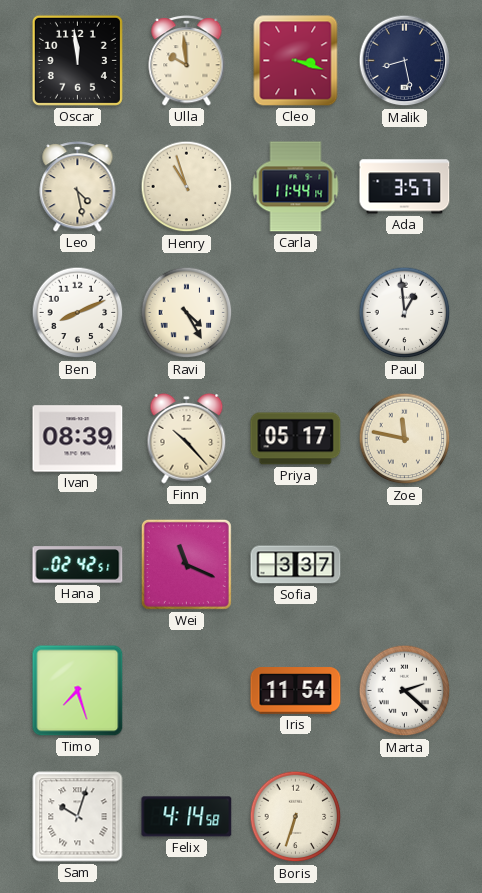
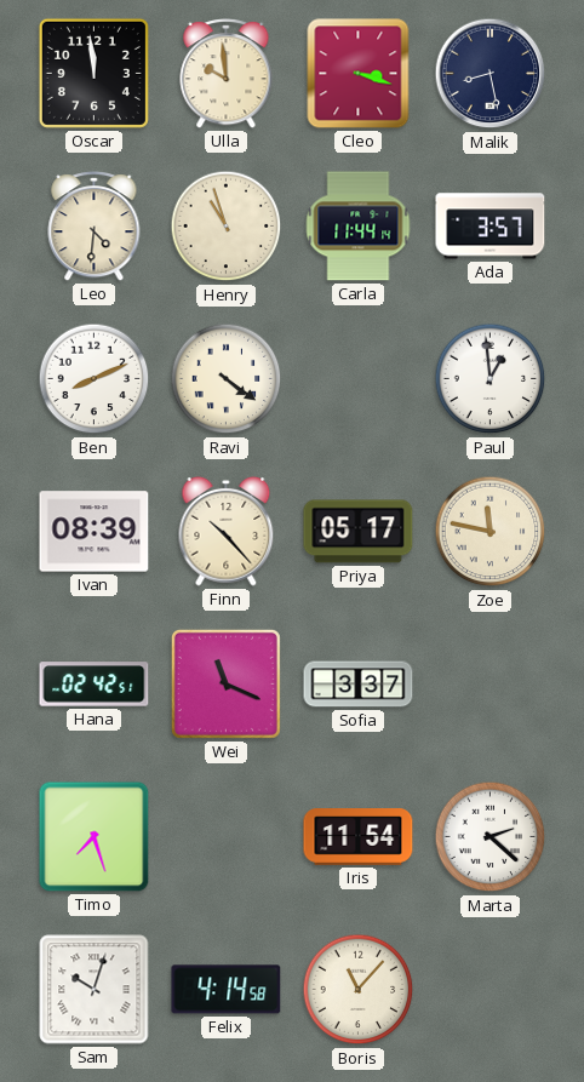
Leo: 4:28 -> 4:31
Ravi: 4:25 -> 4:21
Boris: 6:33 -> 11:07
